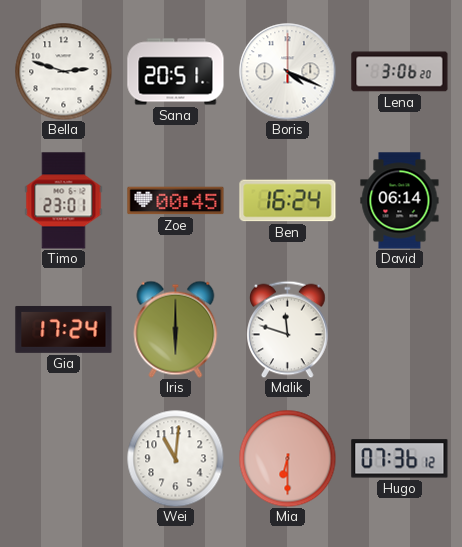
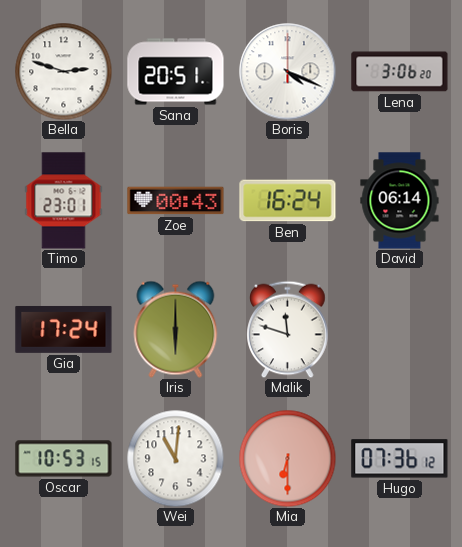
Zoe: 00:45 -> 00:43
Oscar: none -> 10:53
